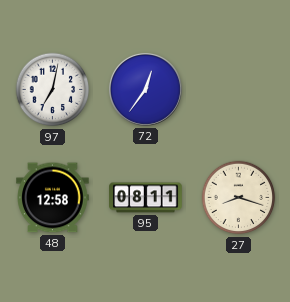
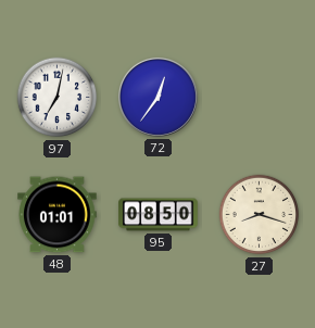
48: 12:58 -> 01:01
95: 08:11 -> 08:50
